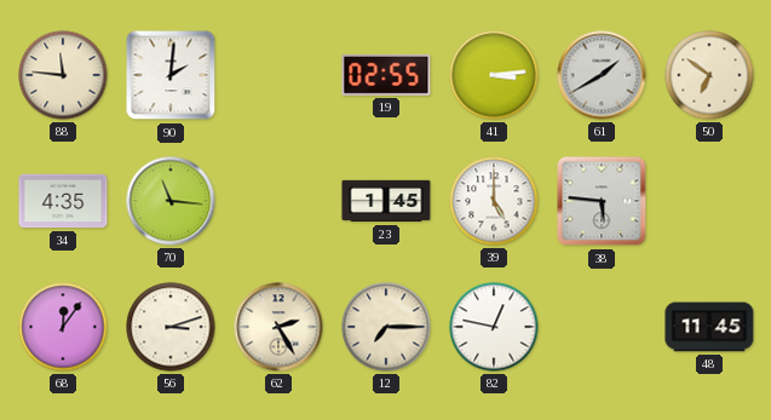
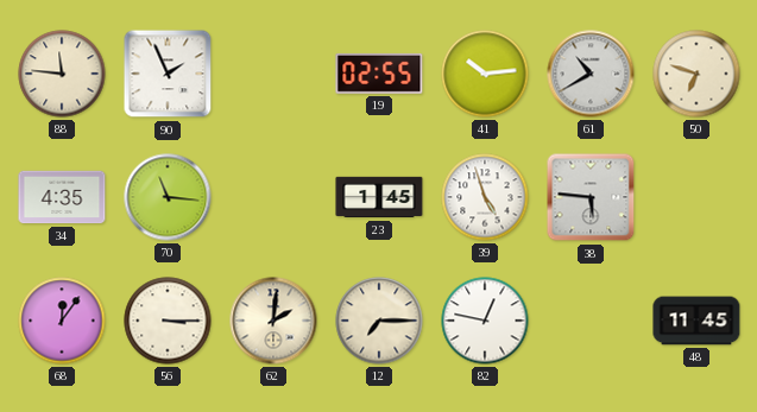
90: 2:01 -> 1:56
41: 3:14 -> 10:14
61: 1:40 -> 10:40
50: 6:51 -> 6:48
39: 5:00 -> 4:57
56: 3:12 -> 3:15
62: 2:25 -> 2:01
